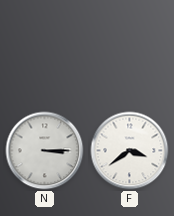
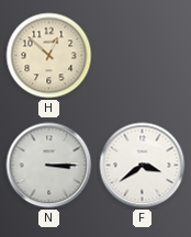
H: none -> 12:52
